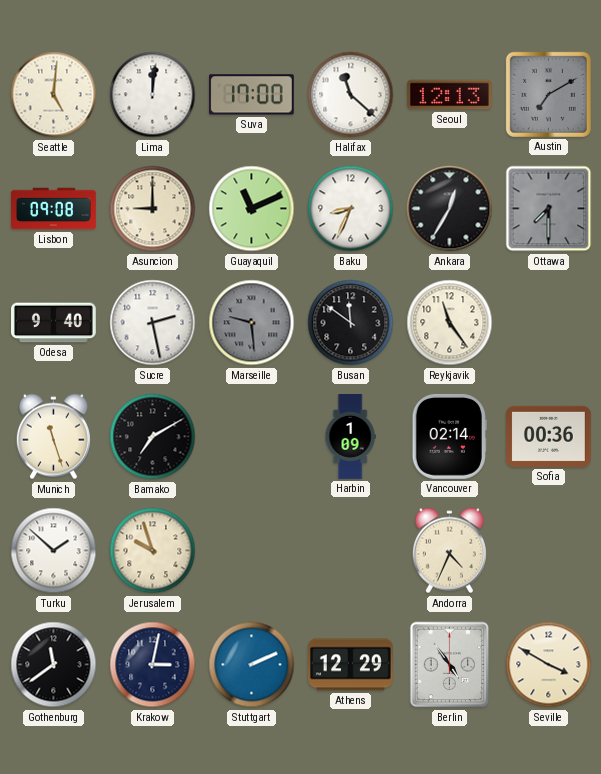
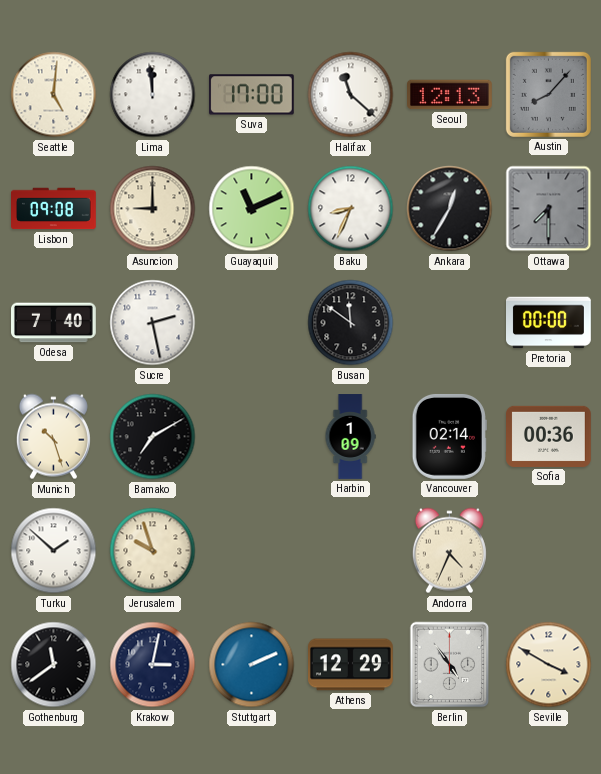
Lima: 12:01 -> 11:59
Austin: 7:10 -> 8:07
Odesa: 9:40 -> 7:40
Marseille: 9:29 -> none
Reykjavik: 11:24 -> none
Pretoria: none -> 00:00
Munich: 11:27 -> 10:27
